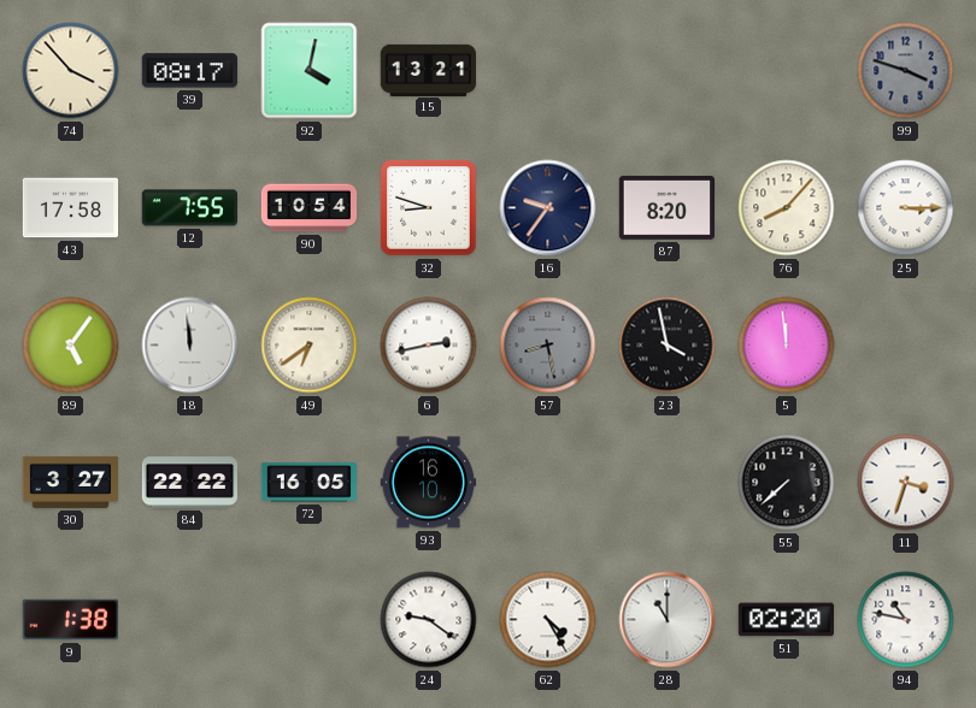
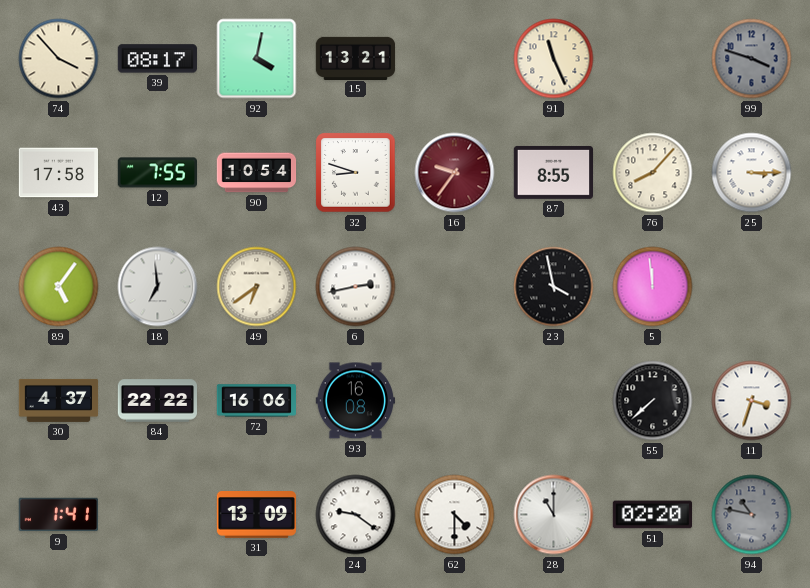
91: none -> 11:26
16 dial: navy -> burgundy
87: 8:20 -> 8:55
18: 11:59 -> 6:59
57: 8:28 -> none
30: 3:27 -> 4:37
72: 16:05 -> 16:06
93: 16:10 -> 16:08
9: 1:38 -> 1:41
31: none -> 13:09
62: 4:25 -> 4:30
94 dial: white -> grey
